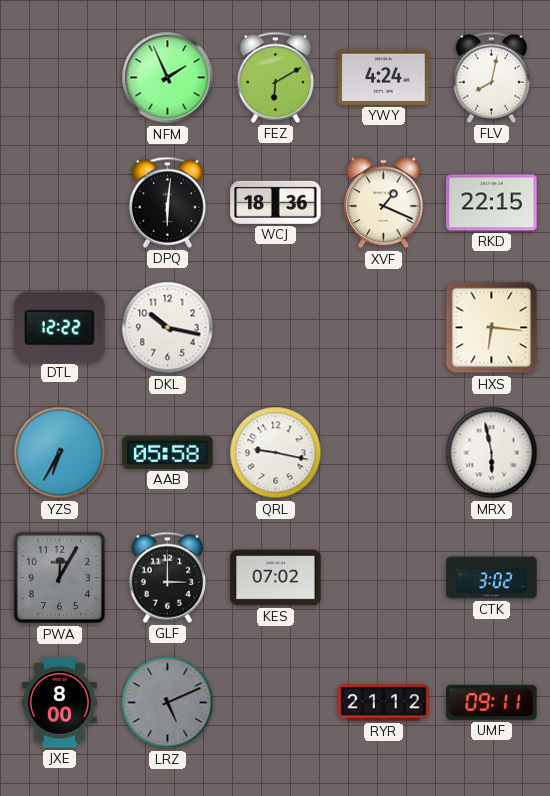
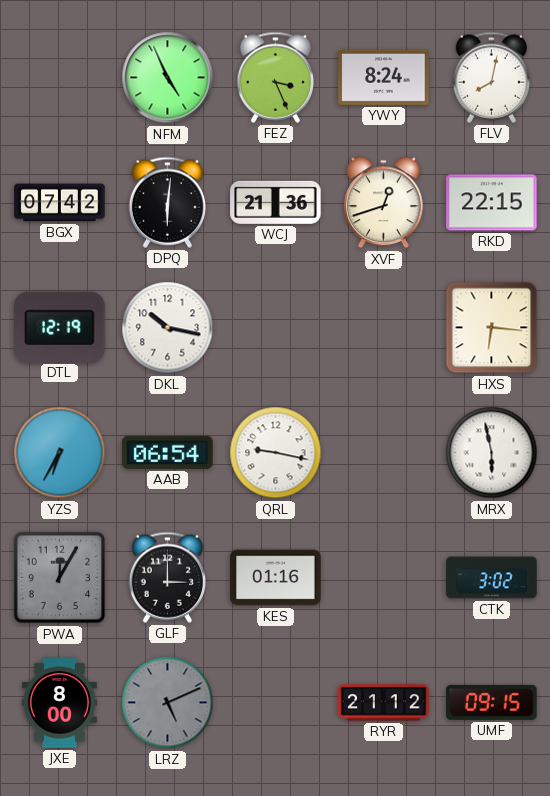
NFM: 1:56 -> 4:56
FEZ: 6:10 -> 3:26
YWY: 4:24 -> 8:24
BGX: none -> 07:42
WCJ: 18:36 -> 21:36
XVF: 1:19 -> 12:42
DTL: 12:22 -> 12:19
AAB: 05:58 -> 06:54
KES: 07:02 -> 01:16
UMF: 09:11 -> 09:15
